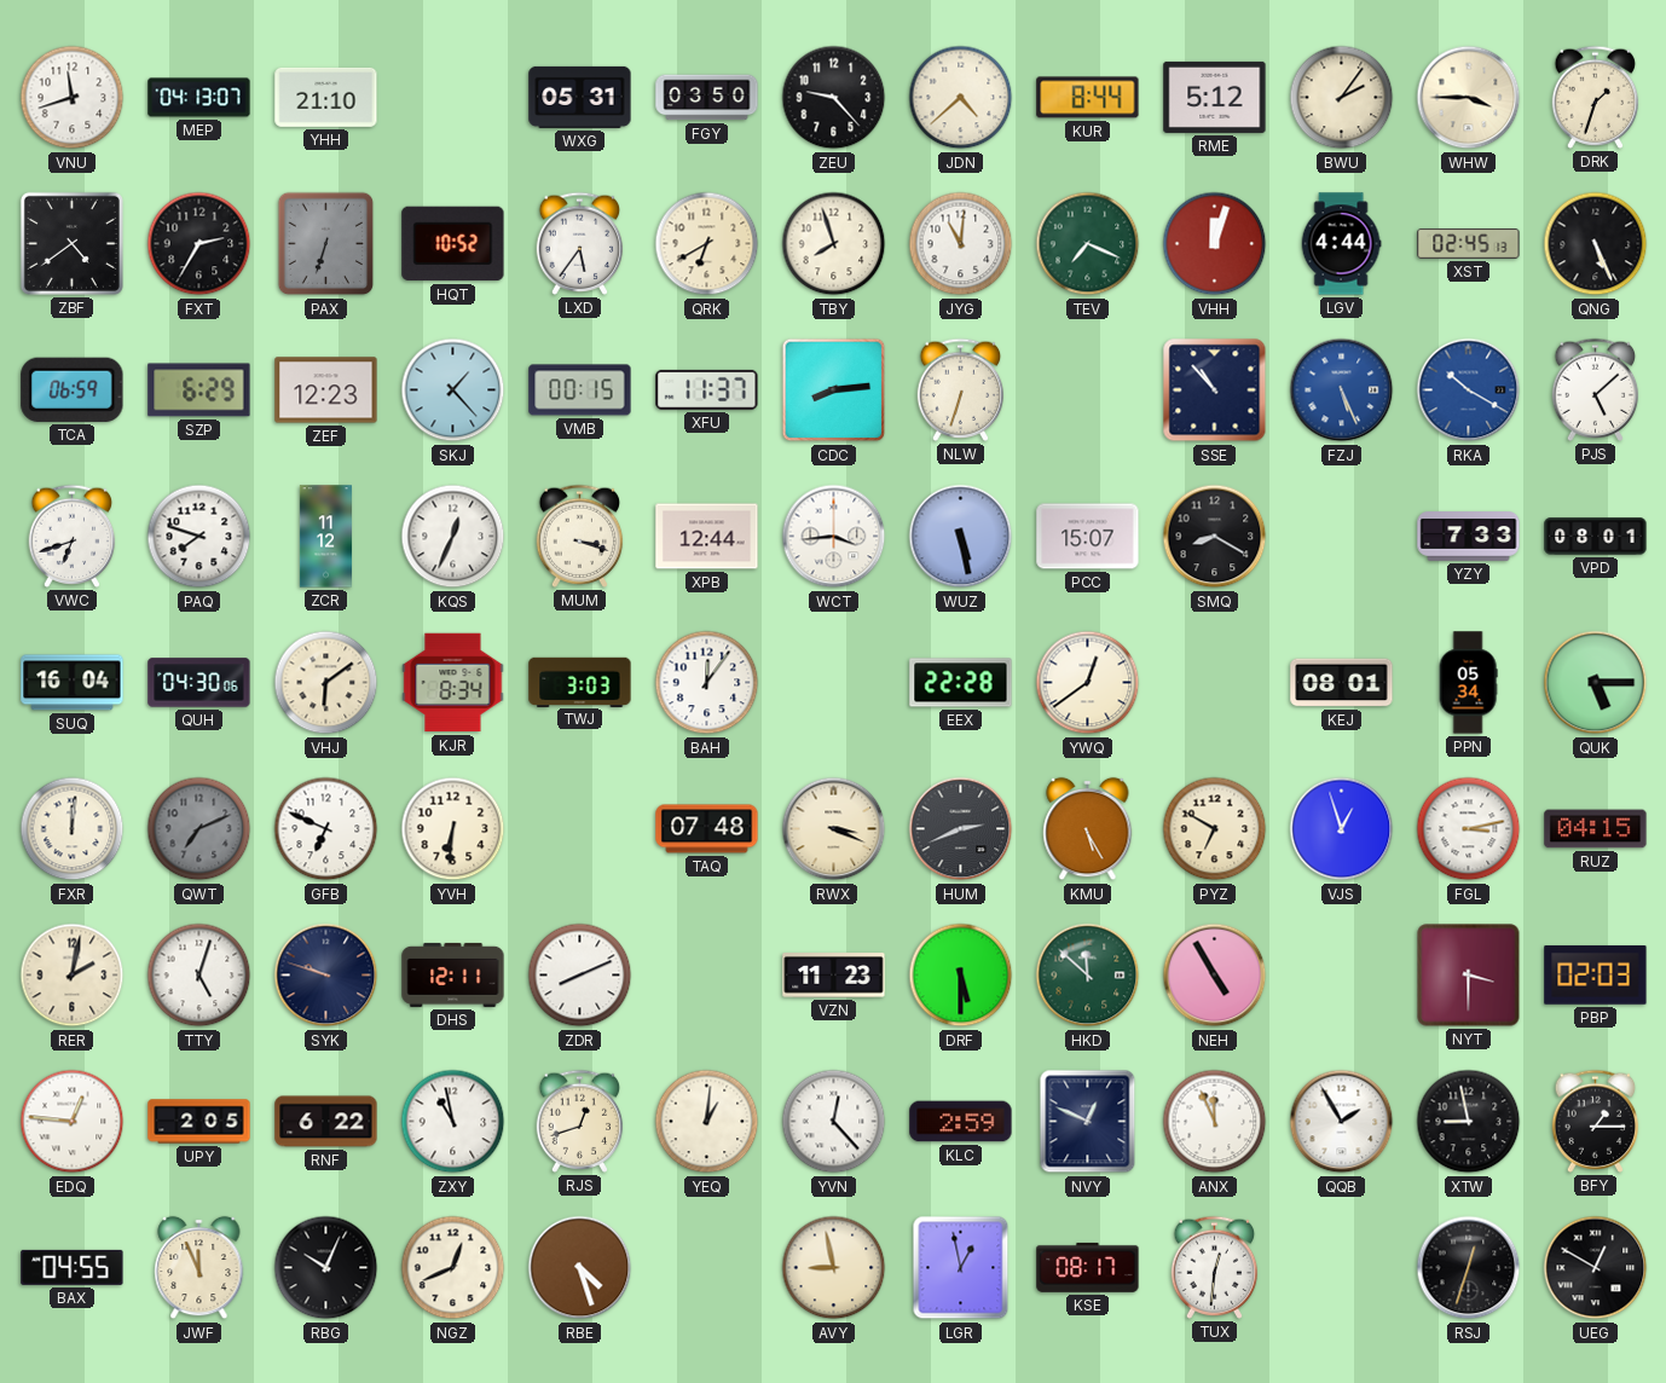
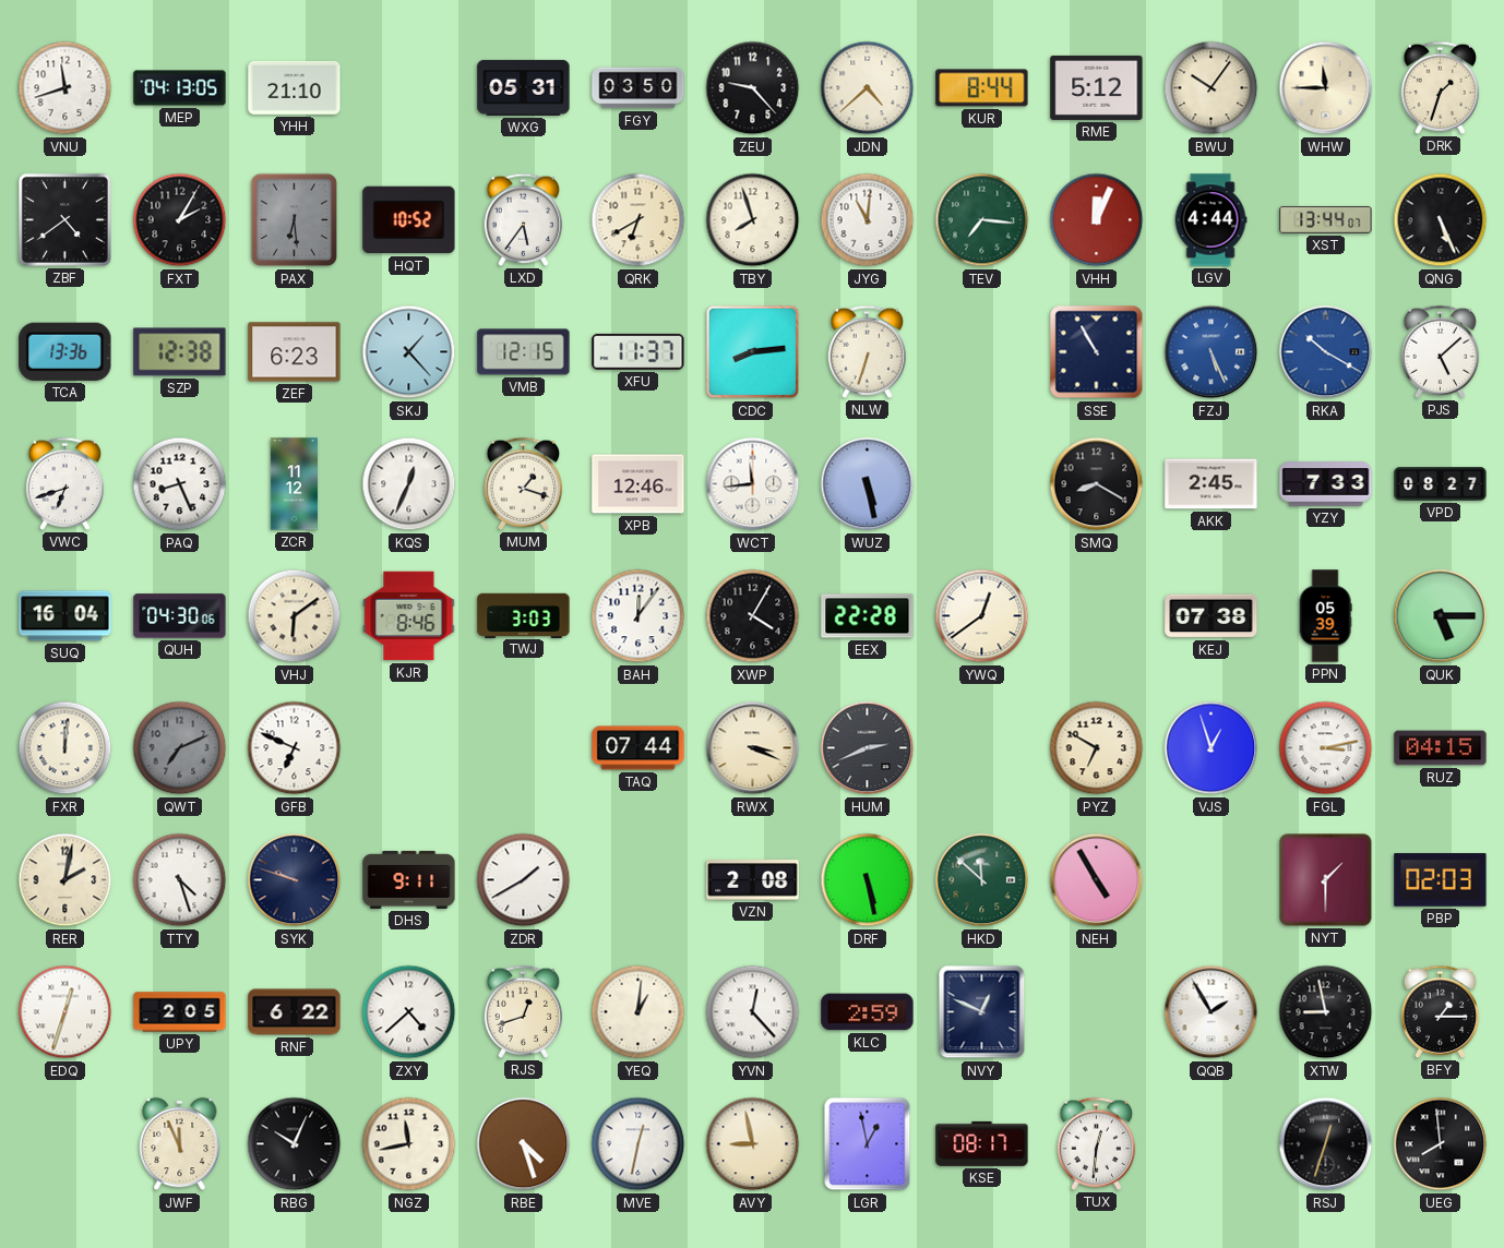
MEP: 04:13:07 -> 04:13:05
BWU: 2:06 -> 10:06
WHW: 3:45 -> 11:45
FXT: 2:35 -> 2:05
PAX: 6:33 -> 6:29
TEV: 7:19 -> 7:16
VHH: 12:03 -> 12:04
XST: 02:45 -> 13:44
TCA: 06:59 -> 13:36
SZP: 6:29 -> 12:38
ZEF: 12:23 -> 6:23
VMB: 00:15 -> 12:15
SSE: 10:53 -> 10:55
PAQ: 7:48 -> 8:26
MUM: 3:18 -> 1:18
XPB: 12:44 -> 12:46
WCT: 3:44 -> 11:44
PCC: 15:07 -> none
AKK: none -> 2:45
VPD: 08:01 -> 08:27
KJR: 8:34 -> 8:46
XWP: none -> 4:05
KEJ: 08:01 -> 07:38
PPN: 05:34 -> 05:39
YVH: 6:31 -> none
TAQ: 07:48 -> 07:44
KMU: 5:25 -> none
TTY: 5:03 -> 4:27
DHS: 12:11 -> 9:11
ZDR: 8:11 -> 1:40
VZN: 11:23 -> 2:08
DRF: 5:30 -> 5:28
NYT: 3:30 -> 1:30
EDQ: 12:46 -> 12:33
ZXY: 10:58 -> 4:38
ANX: 11:56 -> none
BAX: 04:55 -> none
NGZ: 12:41 -> 11:43
MVE: none -> 12:32
UEG: 12:50 -> 7:59
